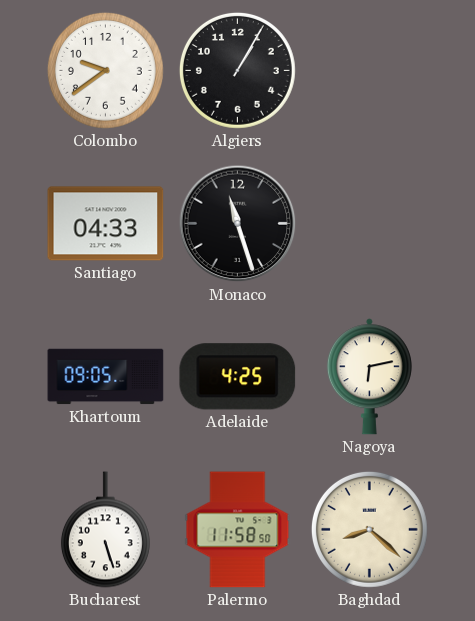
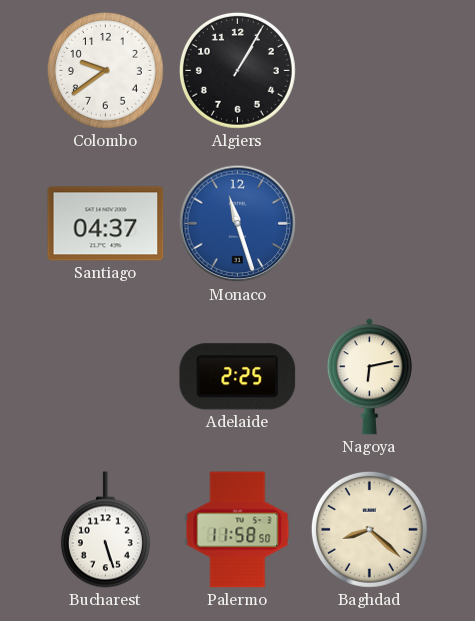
Santiago: 04:33 -> 04:37
Monaco dial: black -> blue
Khartoum: 09:05 -> none
Adelaide: 4:25 -> 2:25
